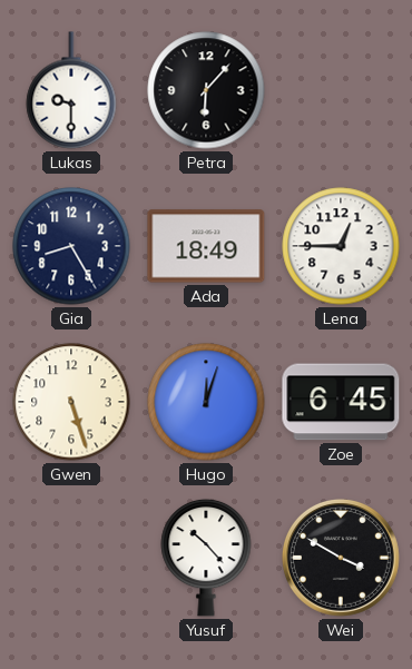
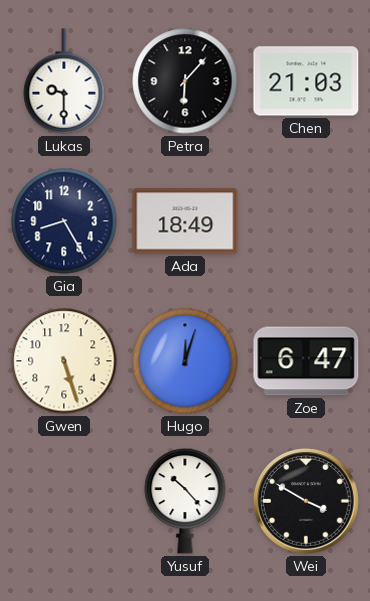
Chen: none -> 21:03
Lena: 12:45 -> none
Zoe: 6:45 -> 6:47
